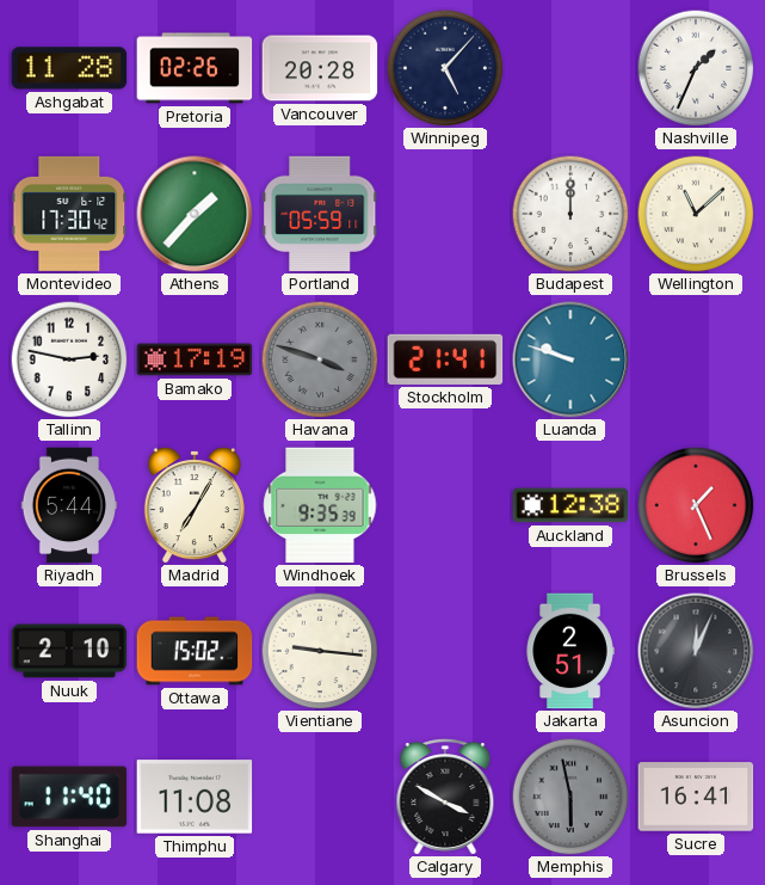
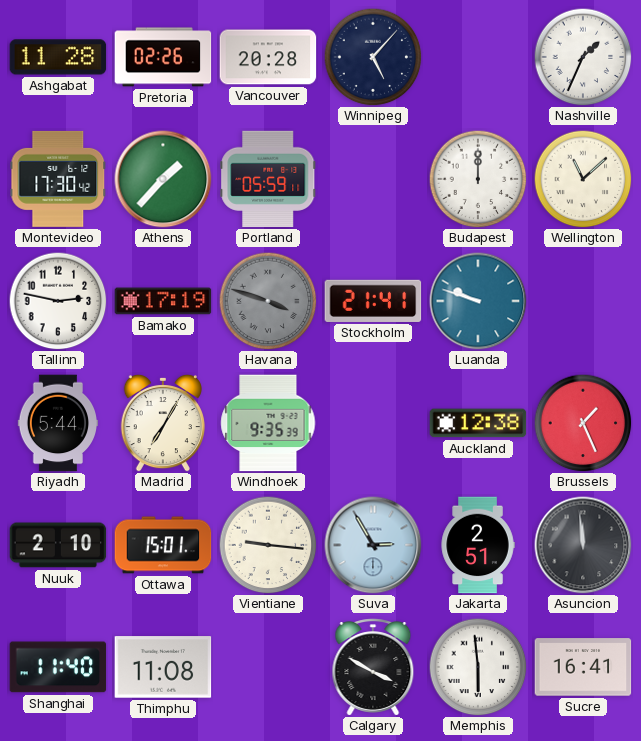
Ottawa: 15:02 -> 15:01
Suva: none -> 2:55
Asuncion: 12:04 -> 11:59
Memphis: 5:58 -> 5:59
Memphis dial: grey -> white
